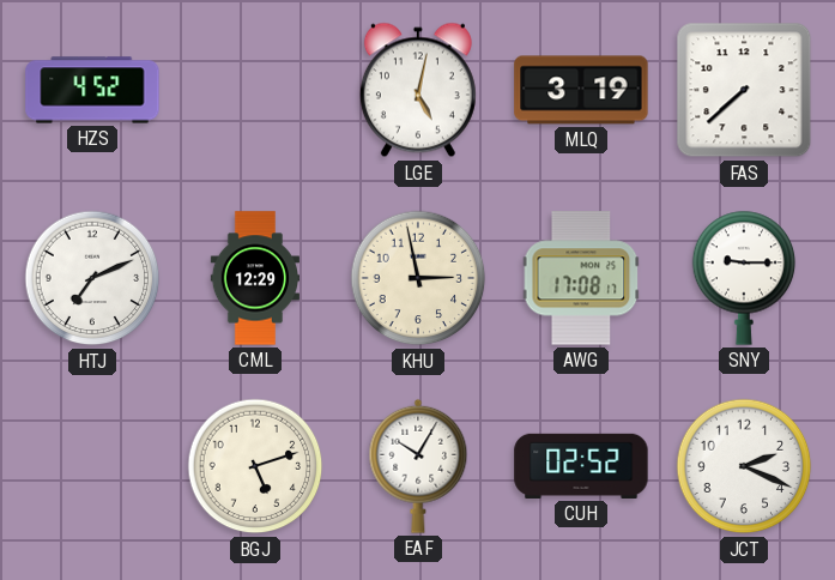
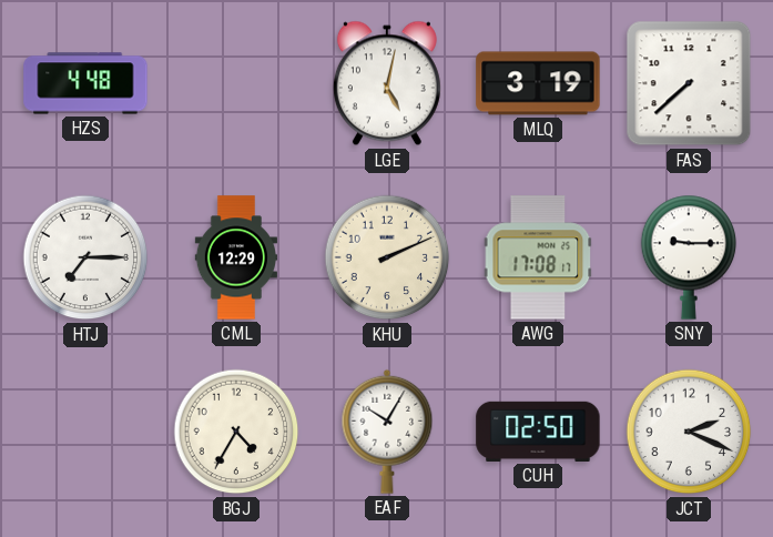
HZS: 4:52 -> 4:48
HTJ: 7:11 -> 7:15
KHU: 2:58 -> 2:11
BGJ: 5:12 -> 4:35
CUH: 02:52 -> 02:50
